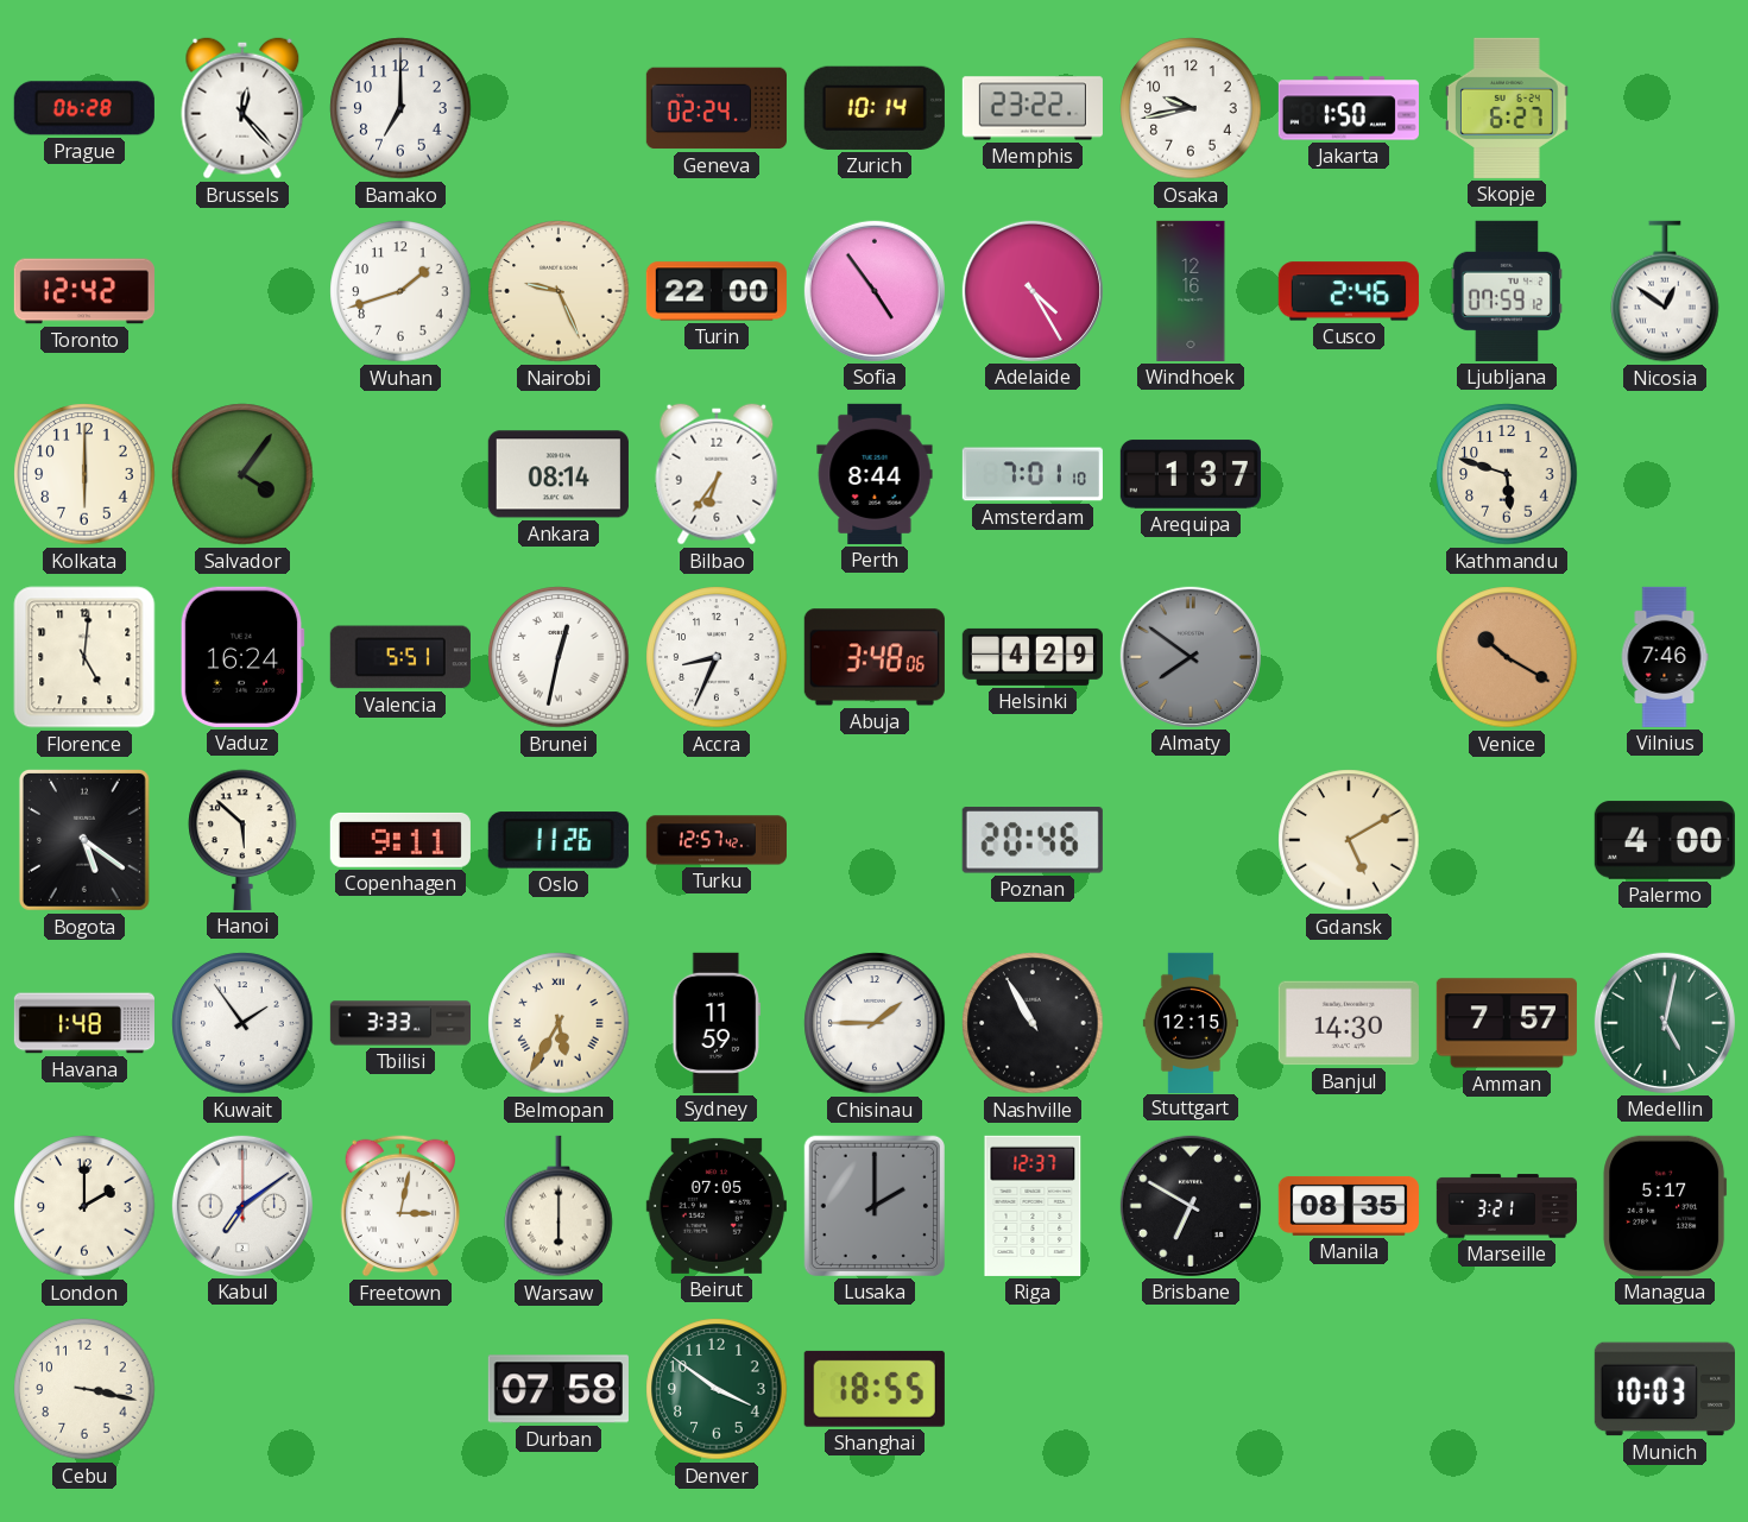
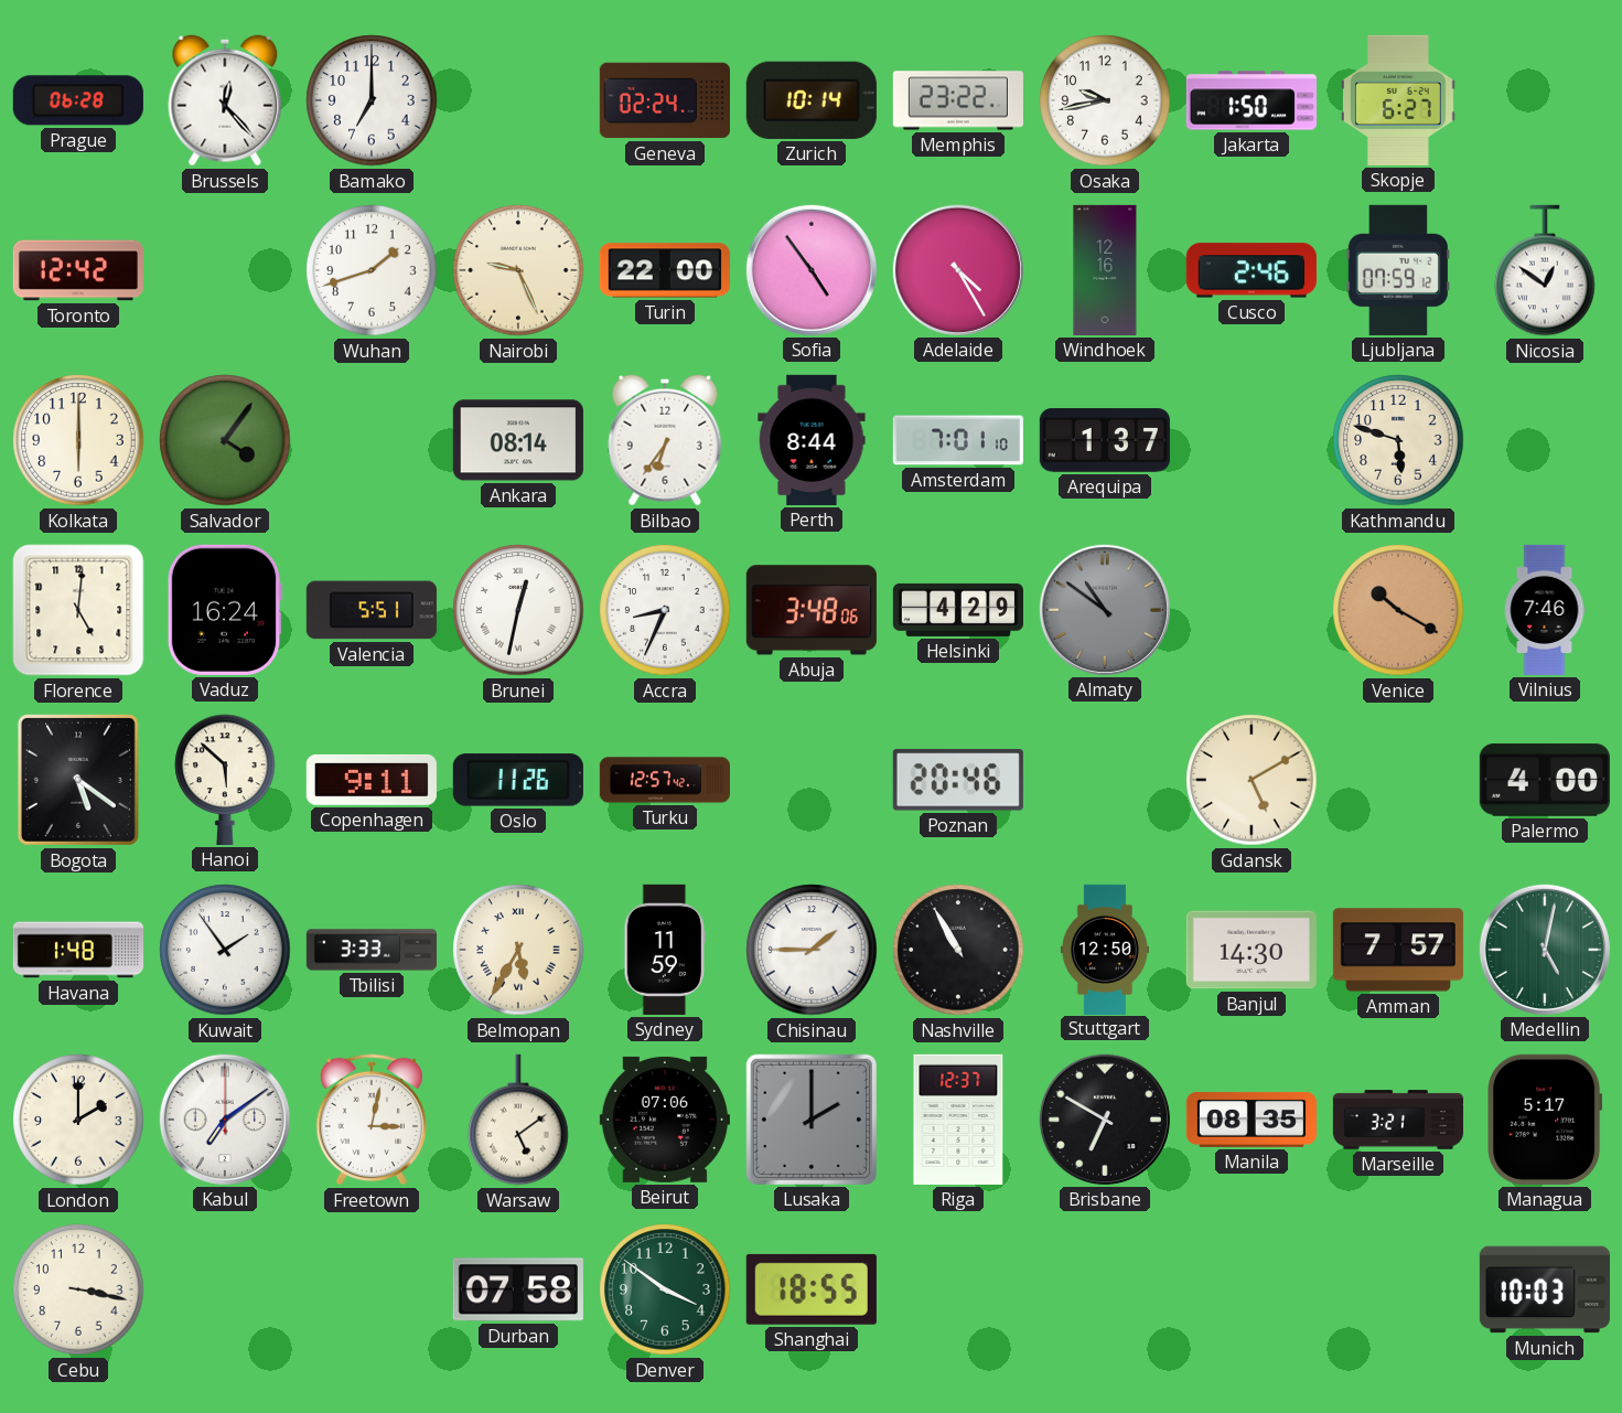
Almaty: 7:51 -> 10:51
Stuttgart: 12:15 -> 12:50
Warsaw: 6:00 -> 5:09
Beirut: 07:05 -> 07:06
